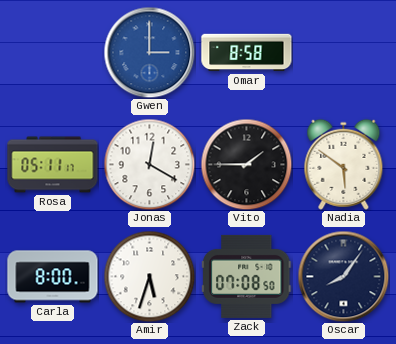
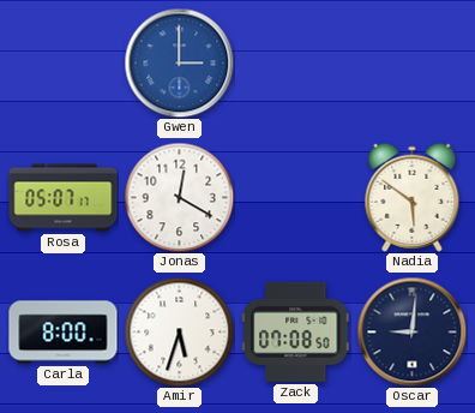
Omar: 8:58 -> none
Rosa: 05:11 -> 05:07
Vito: 1:45 -> none
Oscar: 8:06 -> 9:01
